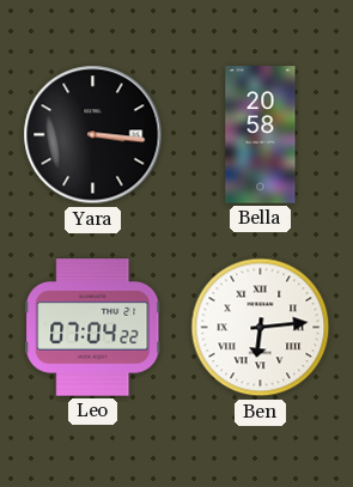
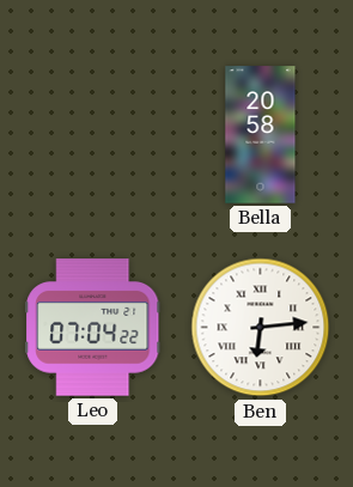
Yara: 3:16 -> none
